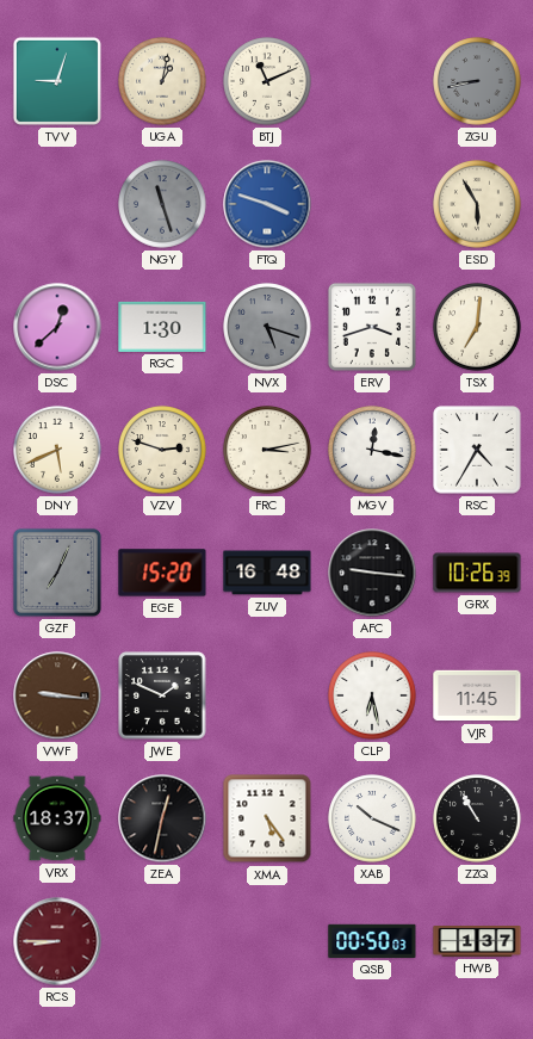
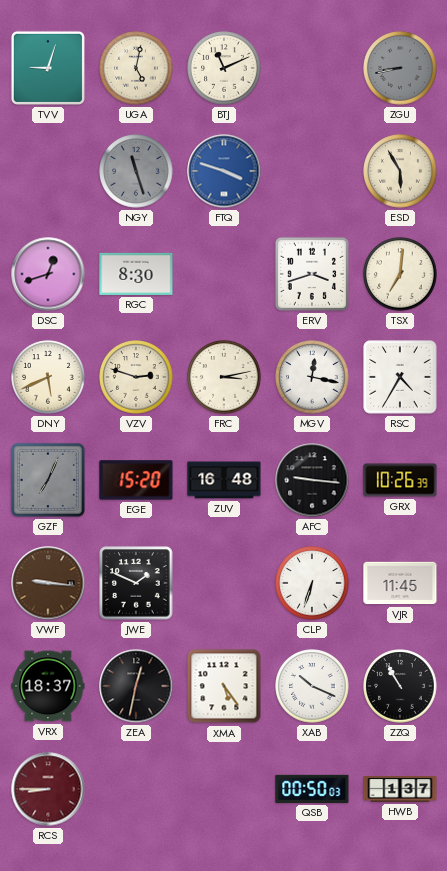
UGA: 1:02 -> 5:02
DSC: 12:38 -> 12:42
RGC: 1:30 -> 8:30
NVX: 5:18 -> none
CLP: 6:28 -> 6:33
